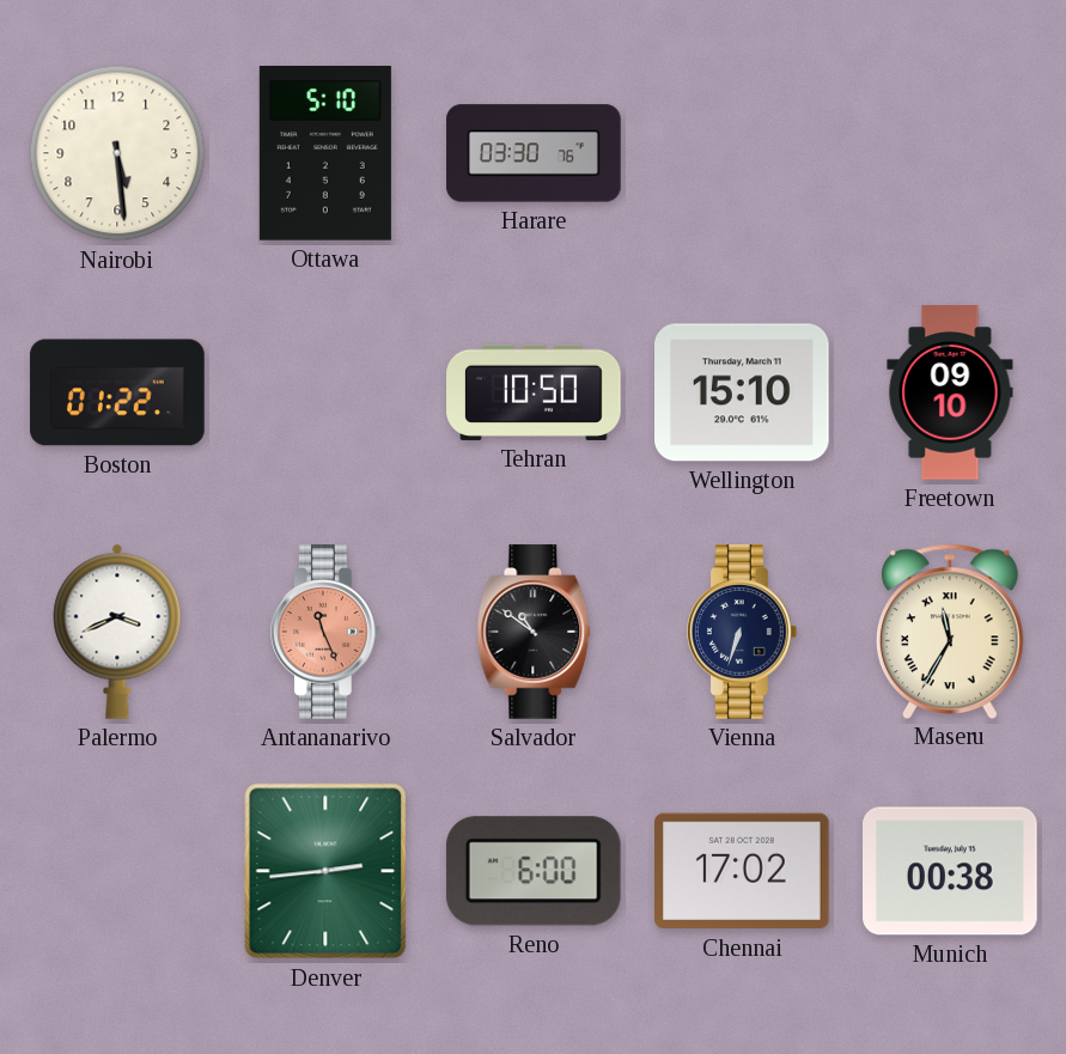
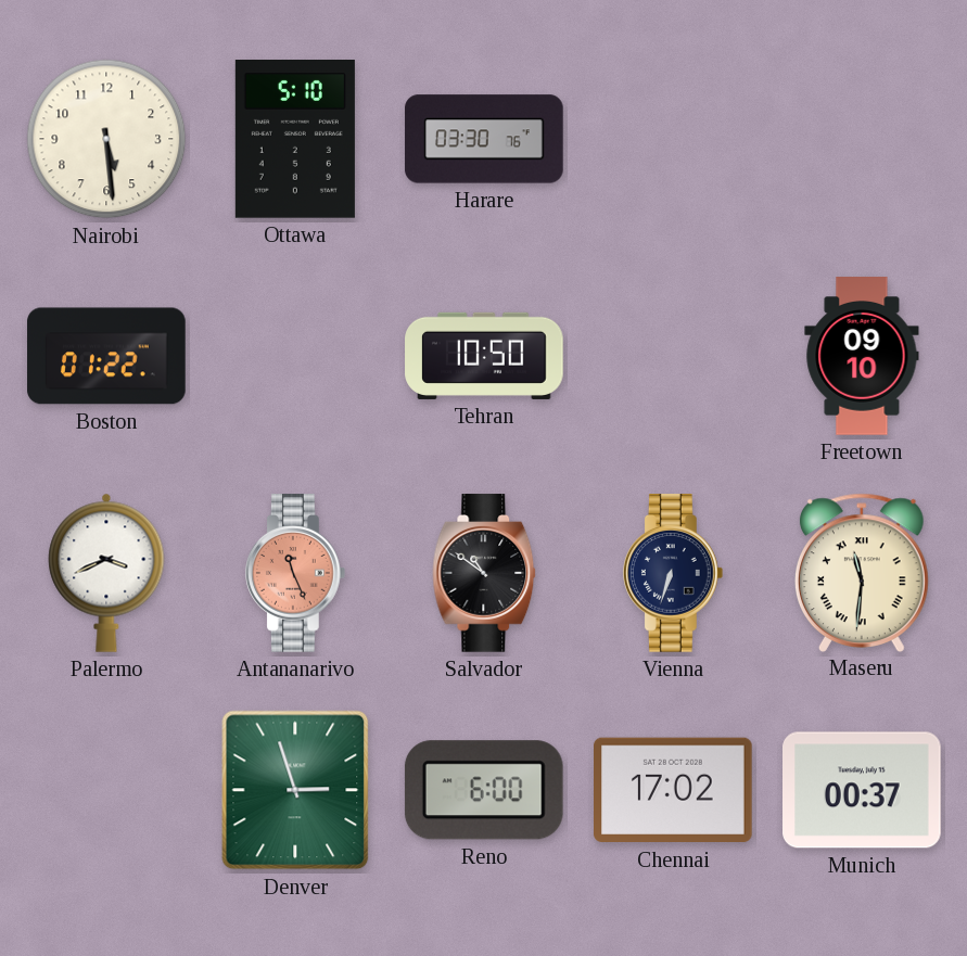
Wellington: 15:10 -> none
Maseru: 11:35 -> 11:31
Denver: 2:44 -> 2:57
Munich: 00:38 -> 00:37
